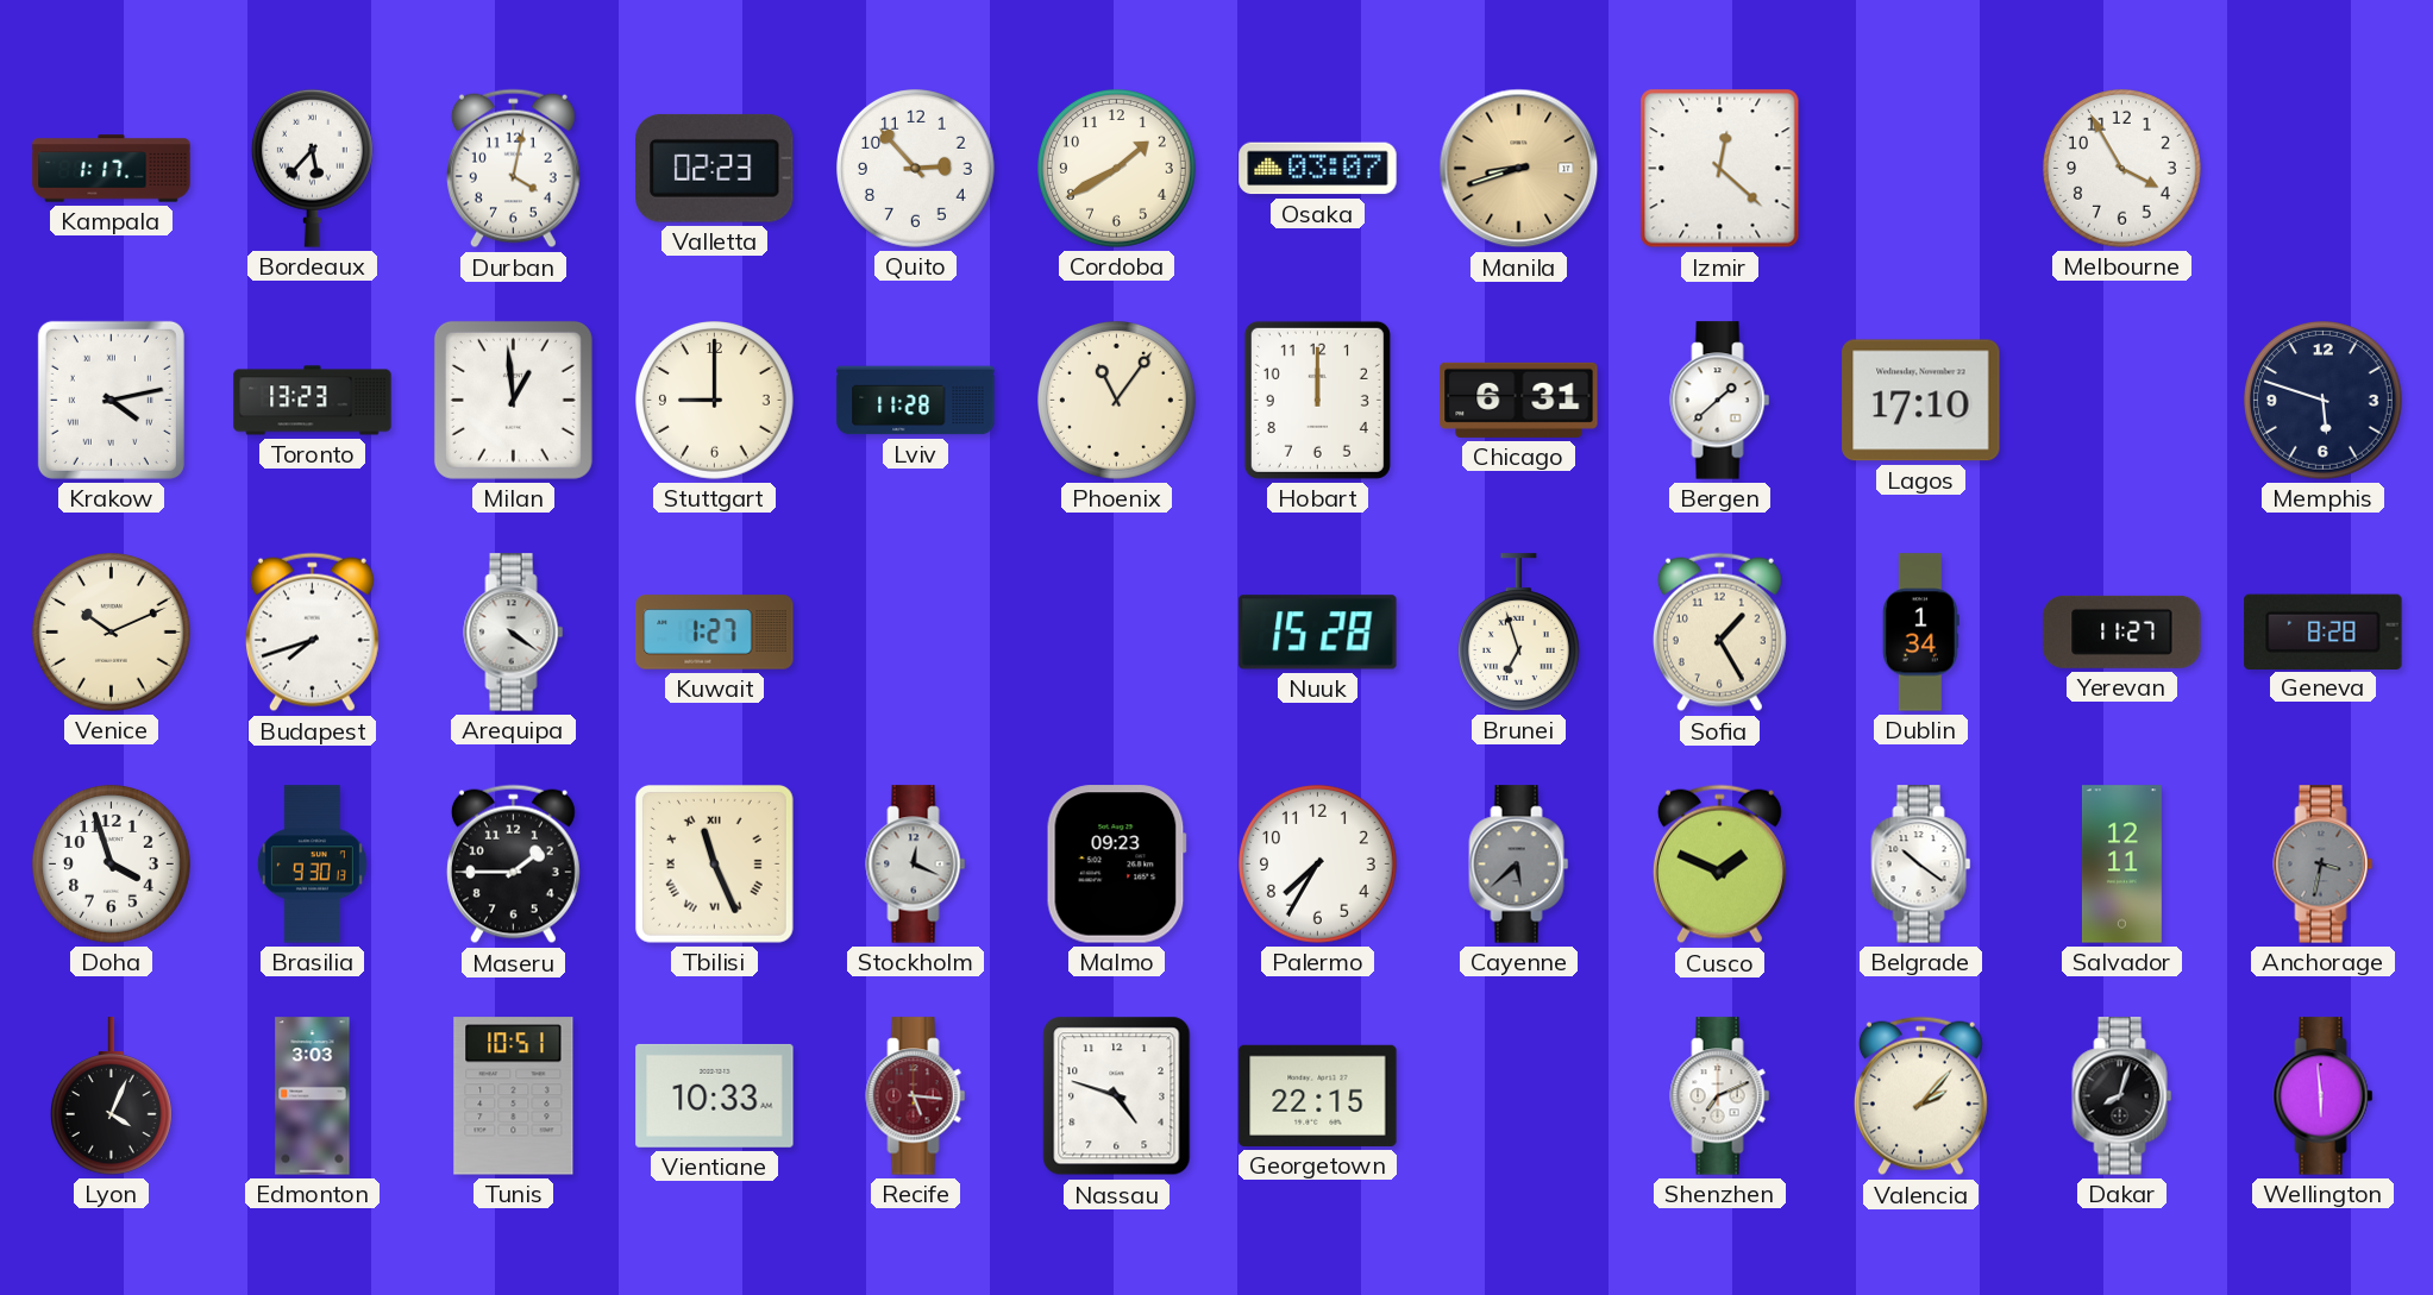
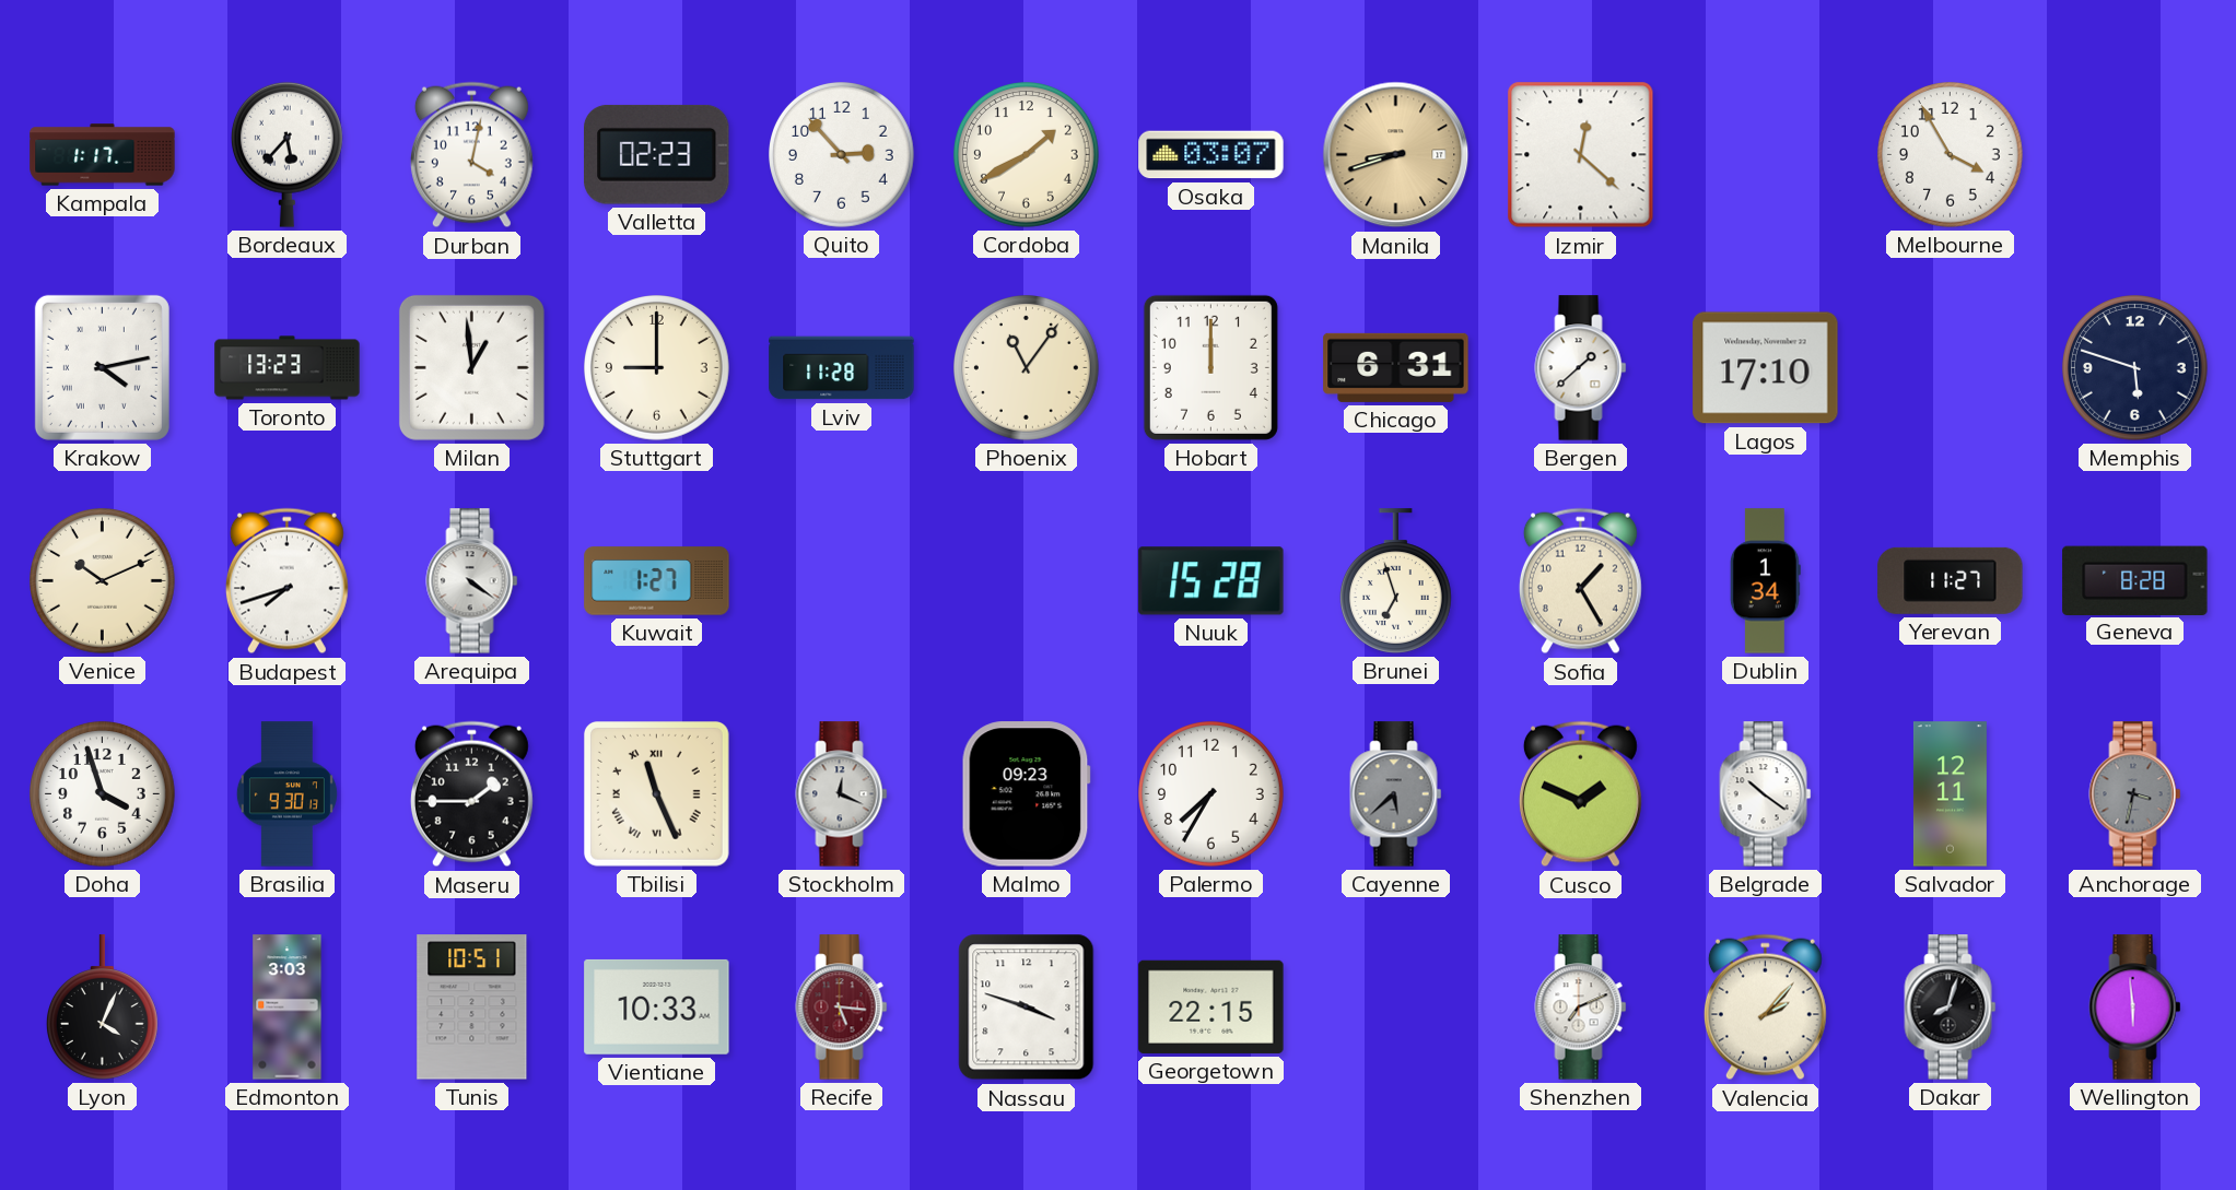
Nassau: 4:48 -> 3:48
